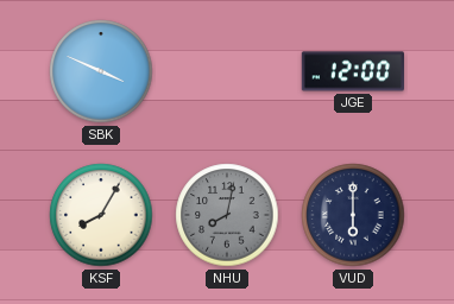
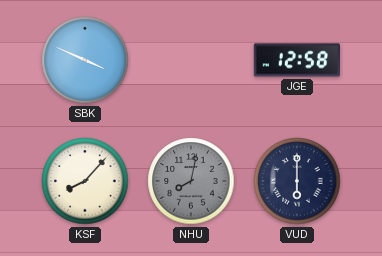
JGE: 12:00 -> 12:58
KSF: 8:05 -> 8:07
